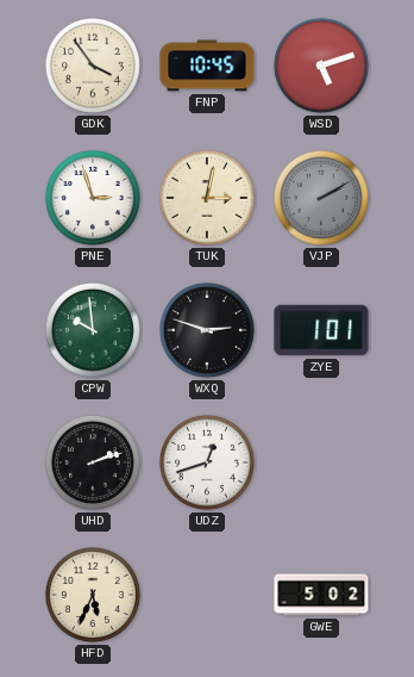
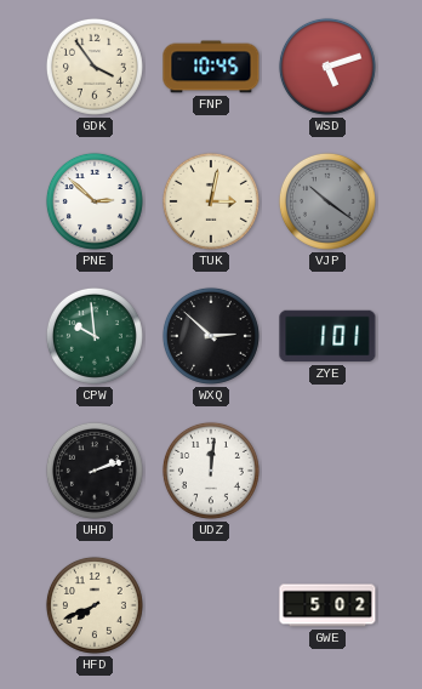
PNE: 2:57 -> 2:52
VJP: 2:10 -> 10:21
WXQ: 2:48 -> 2:52
UDZ: 12:42 -> 12:01
HFD: 5:34 -> 7:41
